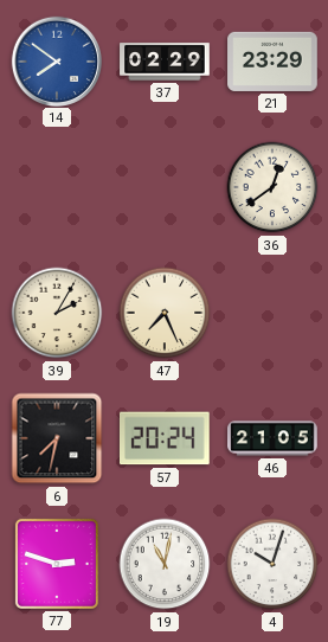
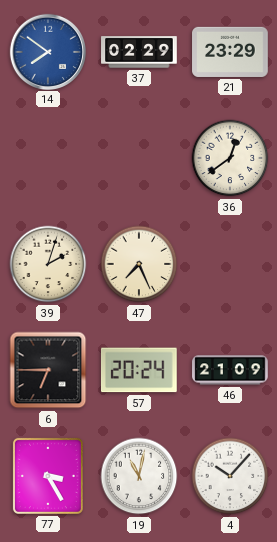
39: 2:05 -> 2:03
6: 7:32 -> 6:45
46: 21:05 -> 21:09
77: 2:48 -> 3:25
4: 10:03 -> 10:07
